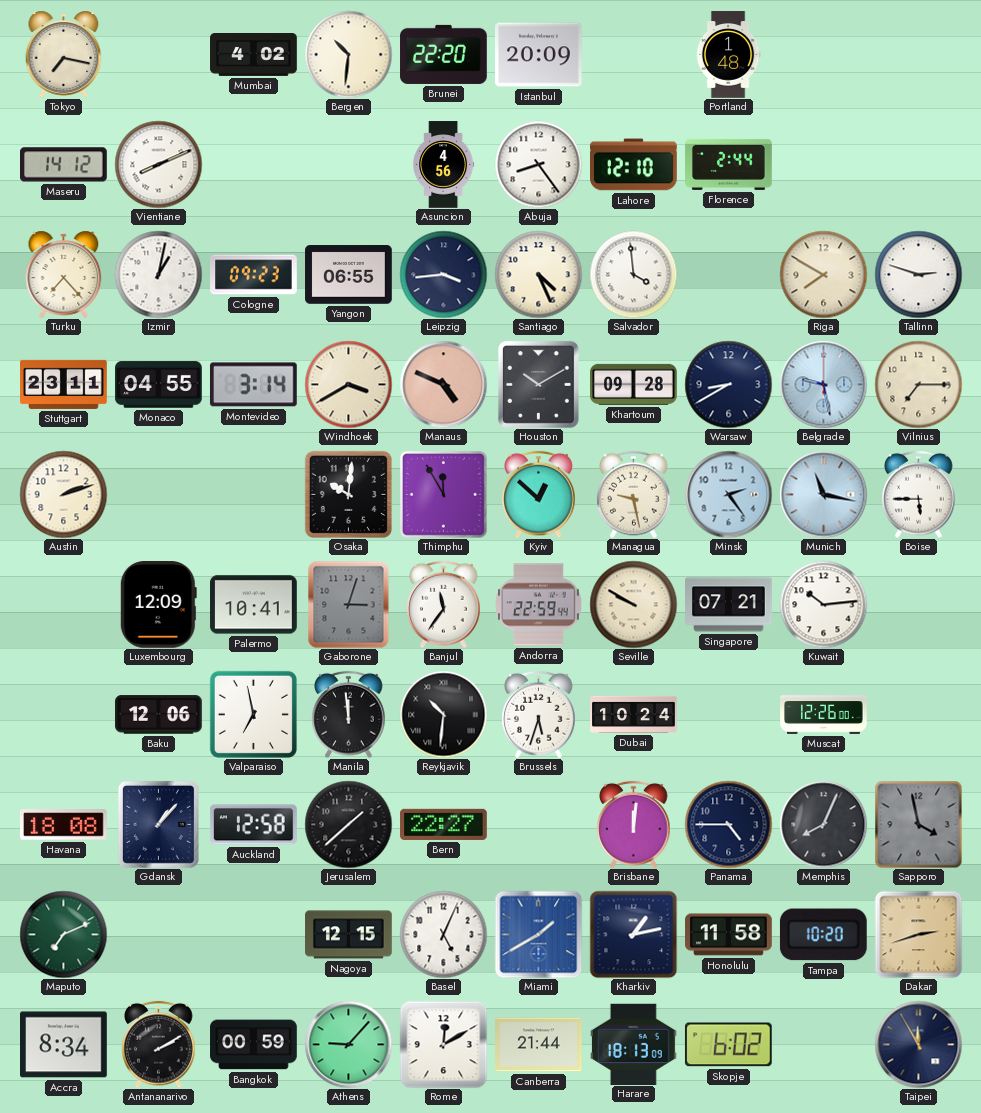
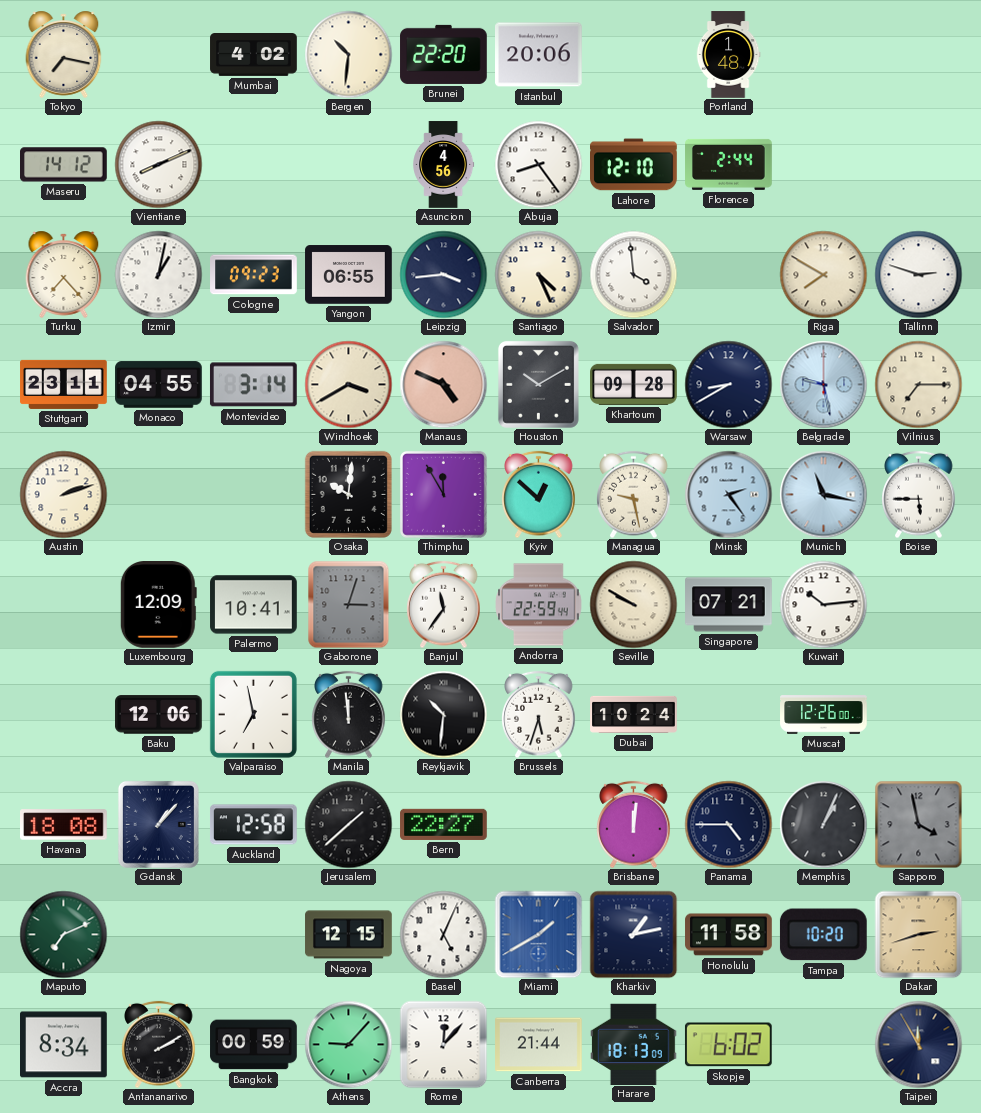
Istanbul: 20:09 -> 20:06
Memphis: 8:04 -> 1:04
Rome: 12:10 -> 12:07
